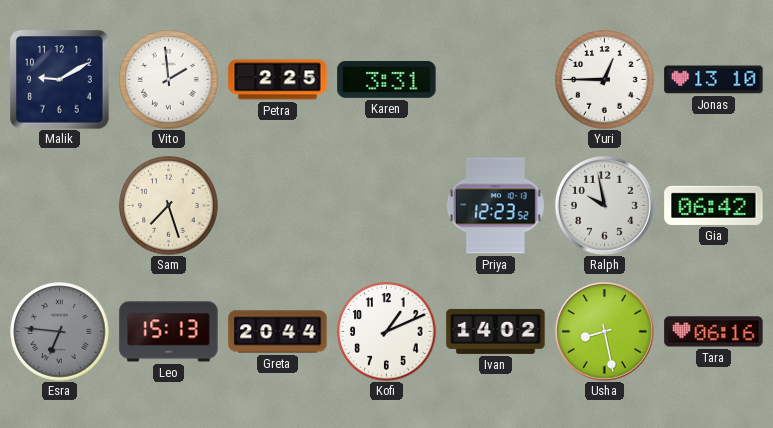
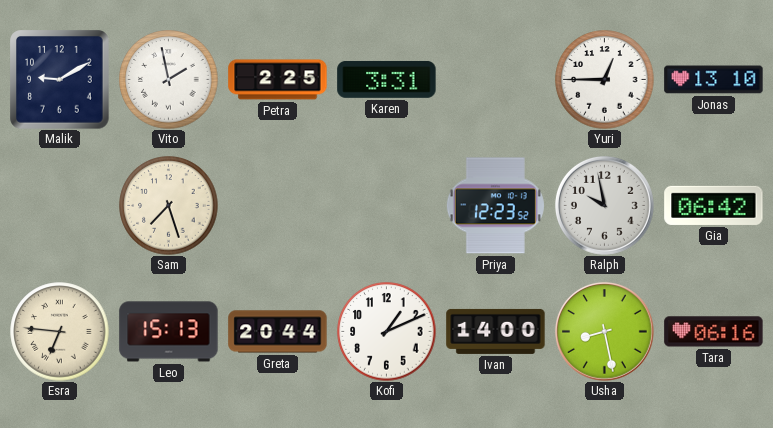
Vito: 1:59 -> 1:58
Esra dial: grey -> cream
Ivan: 14:02 -> 14:00
